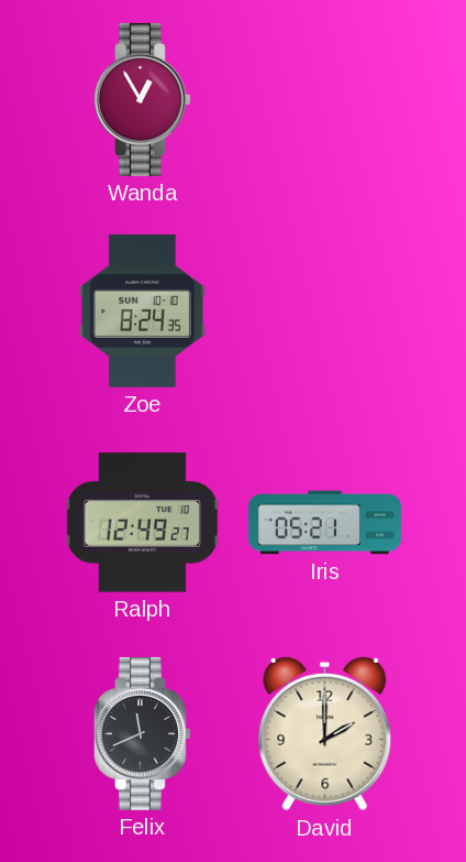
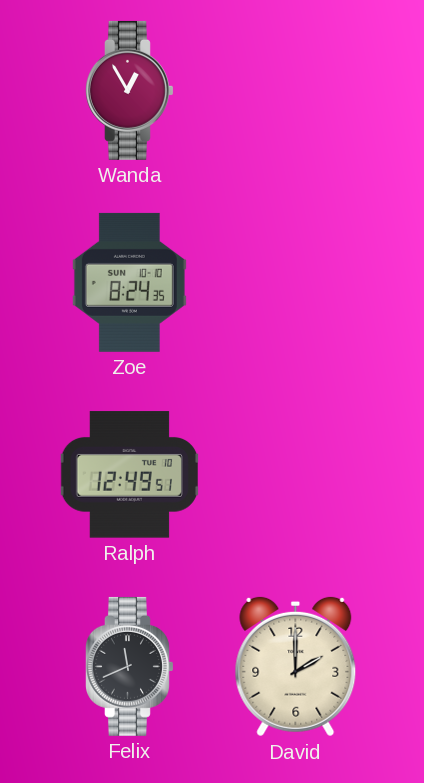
Ralph: 12:49:27 -> 12:49:51
Iris: 05:21 -> none
